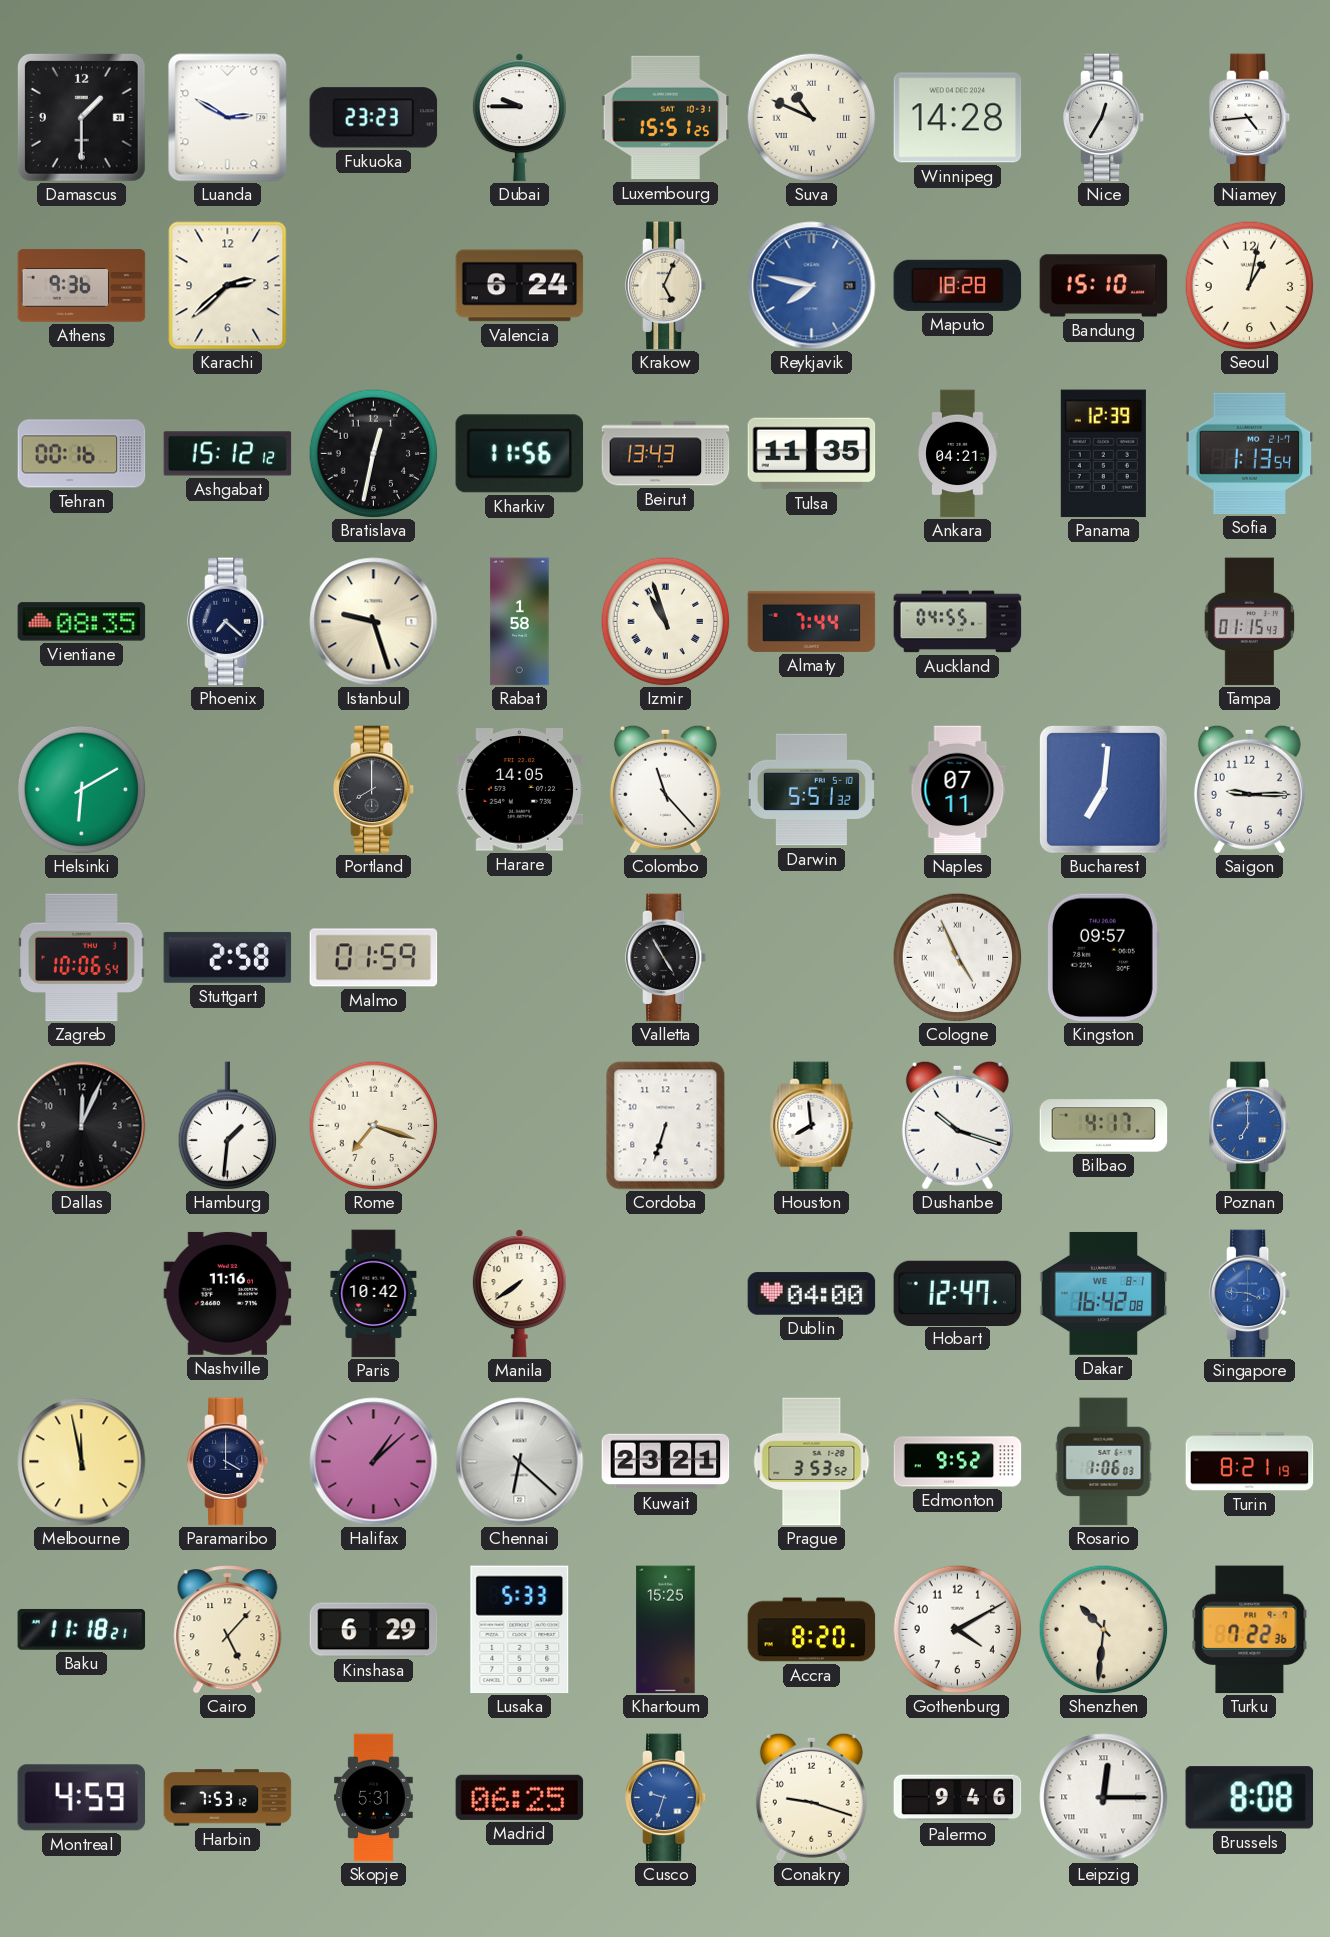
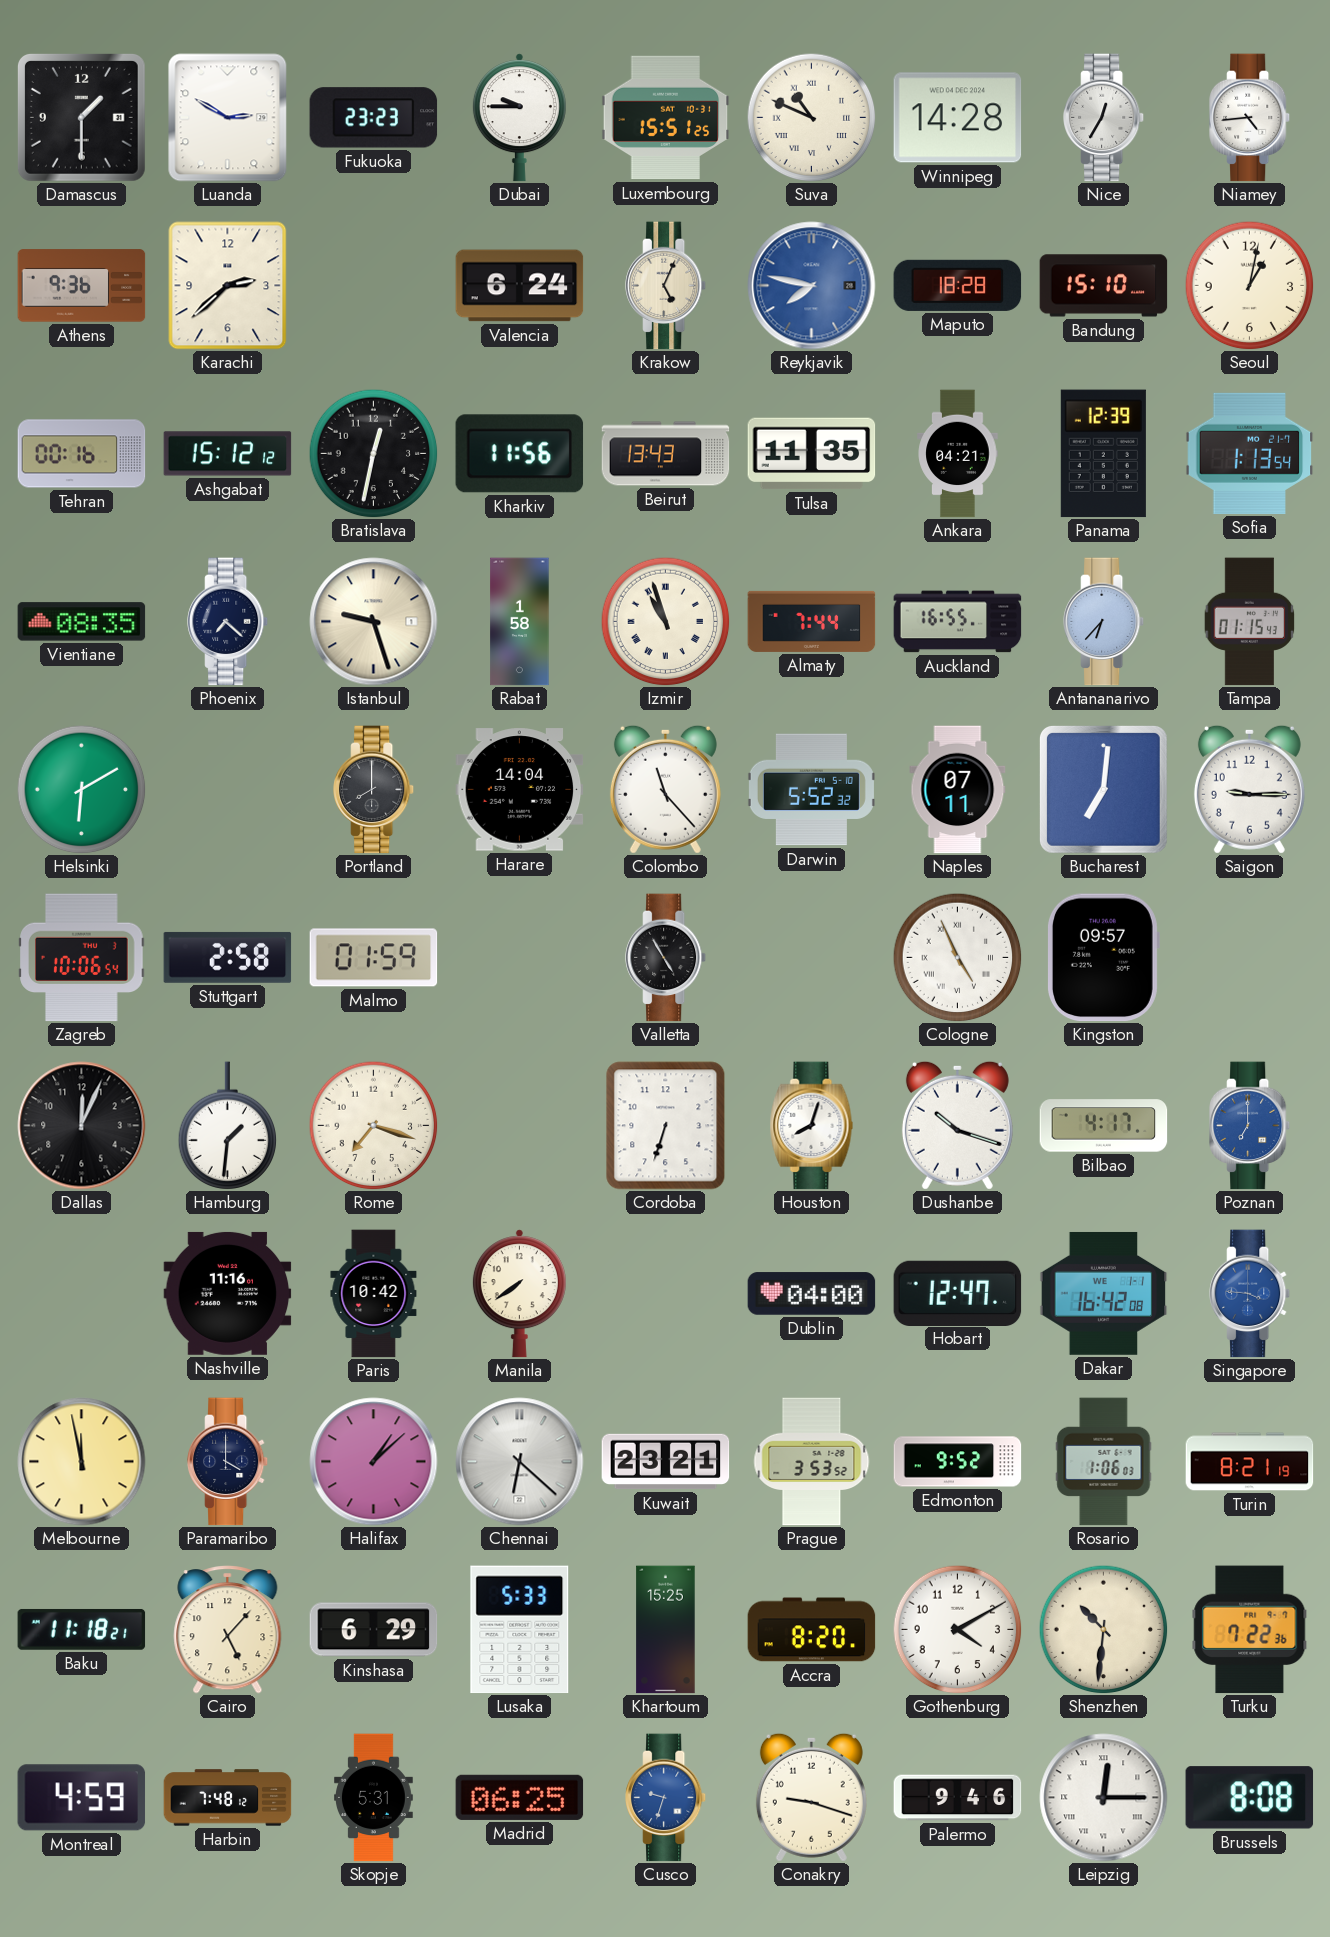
Auckland: 04:55 -> 16:55
Antananarivo: none -> 6:37
Harare: 14:05 -> 14:04
Darwin: 5:51 -> 5:52
Houston: 7:59 -> 8:03
Dakar date: WE 8-1 -> WE 1-1
Harbin: 7:53 -> 7:48
